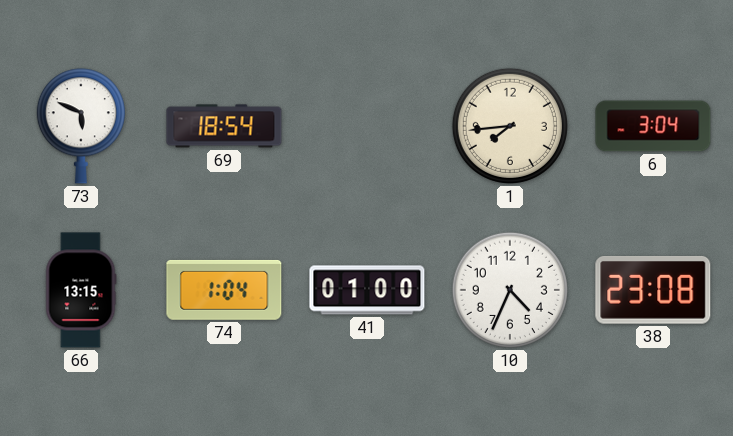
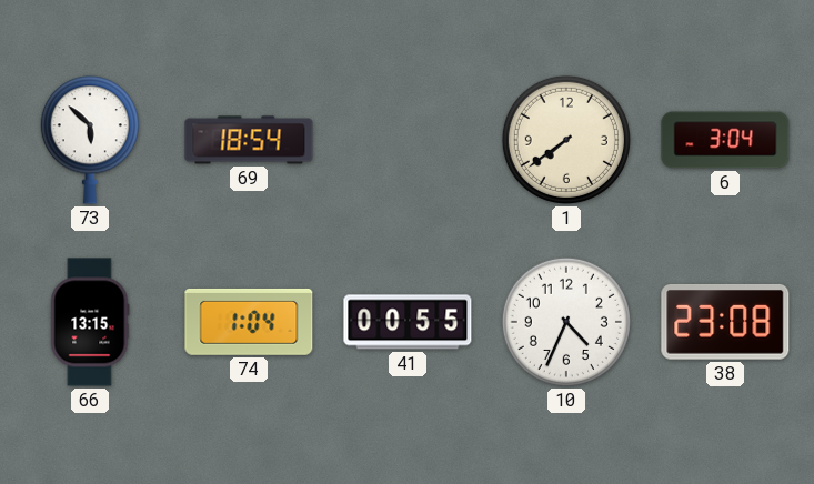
73: 5:49 -> 5:52
1: 7:44 -> 7:39
41: 01:00 -> 00:55
